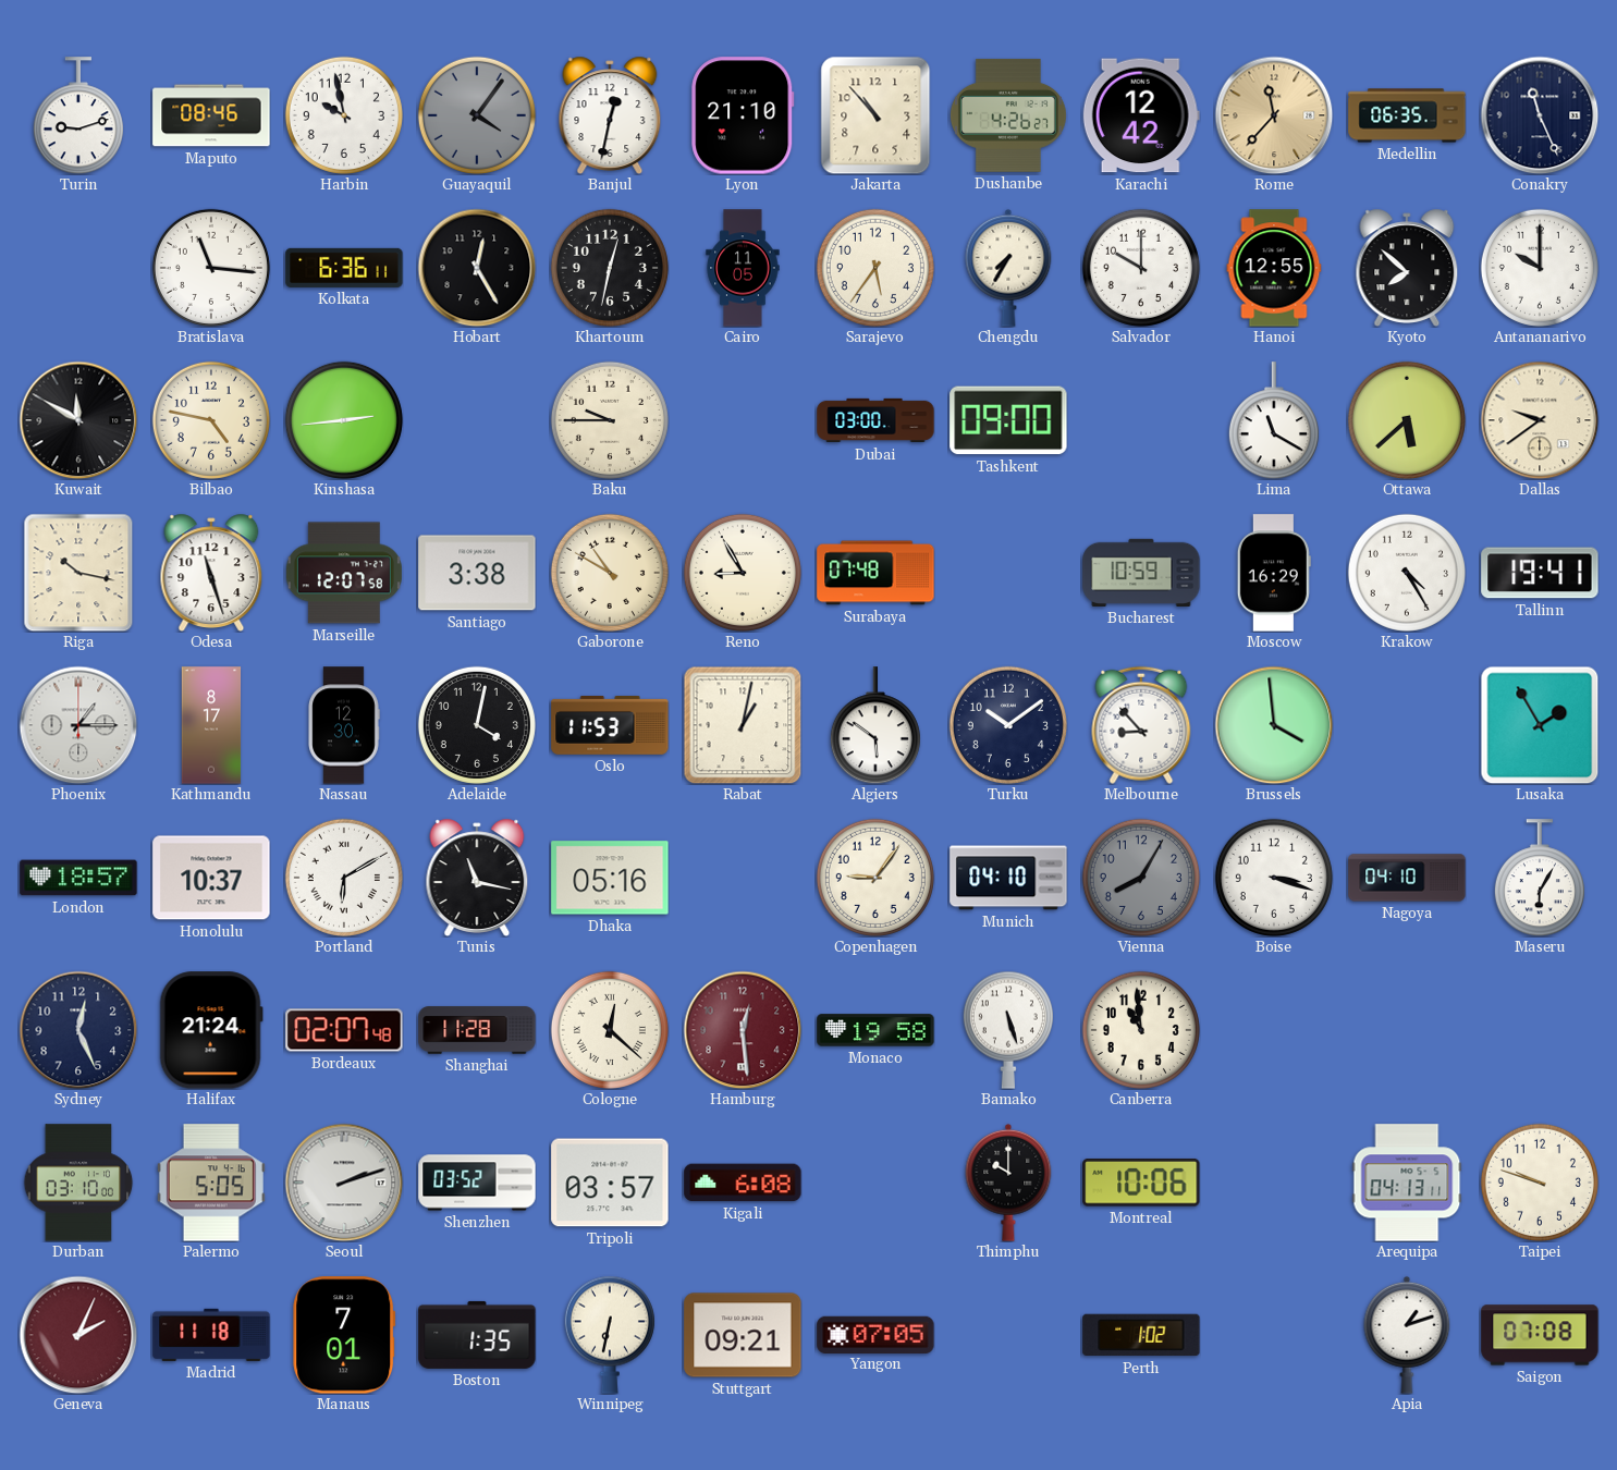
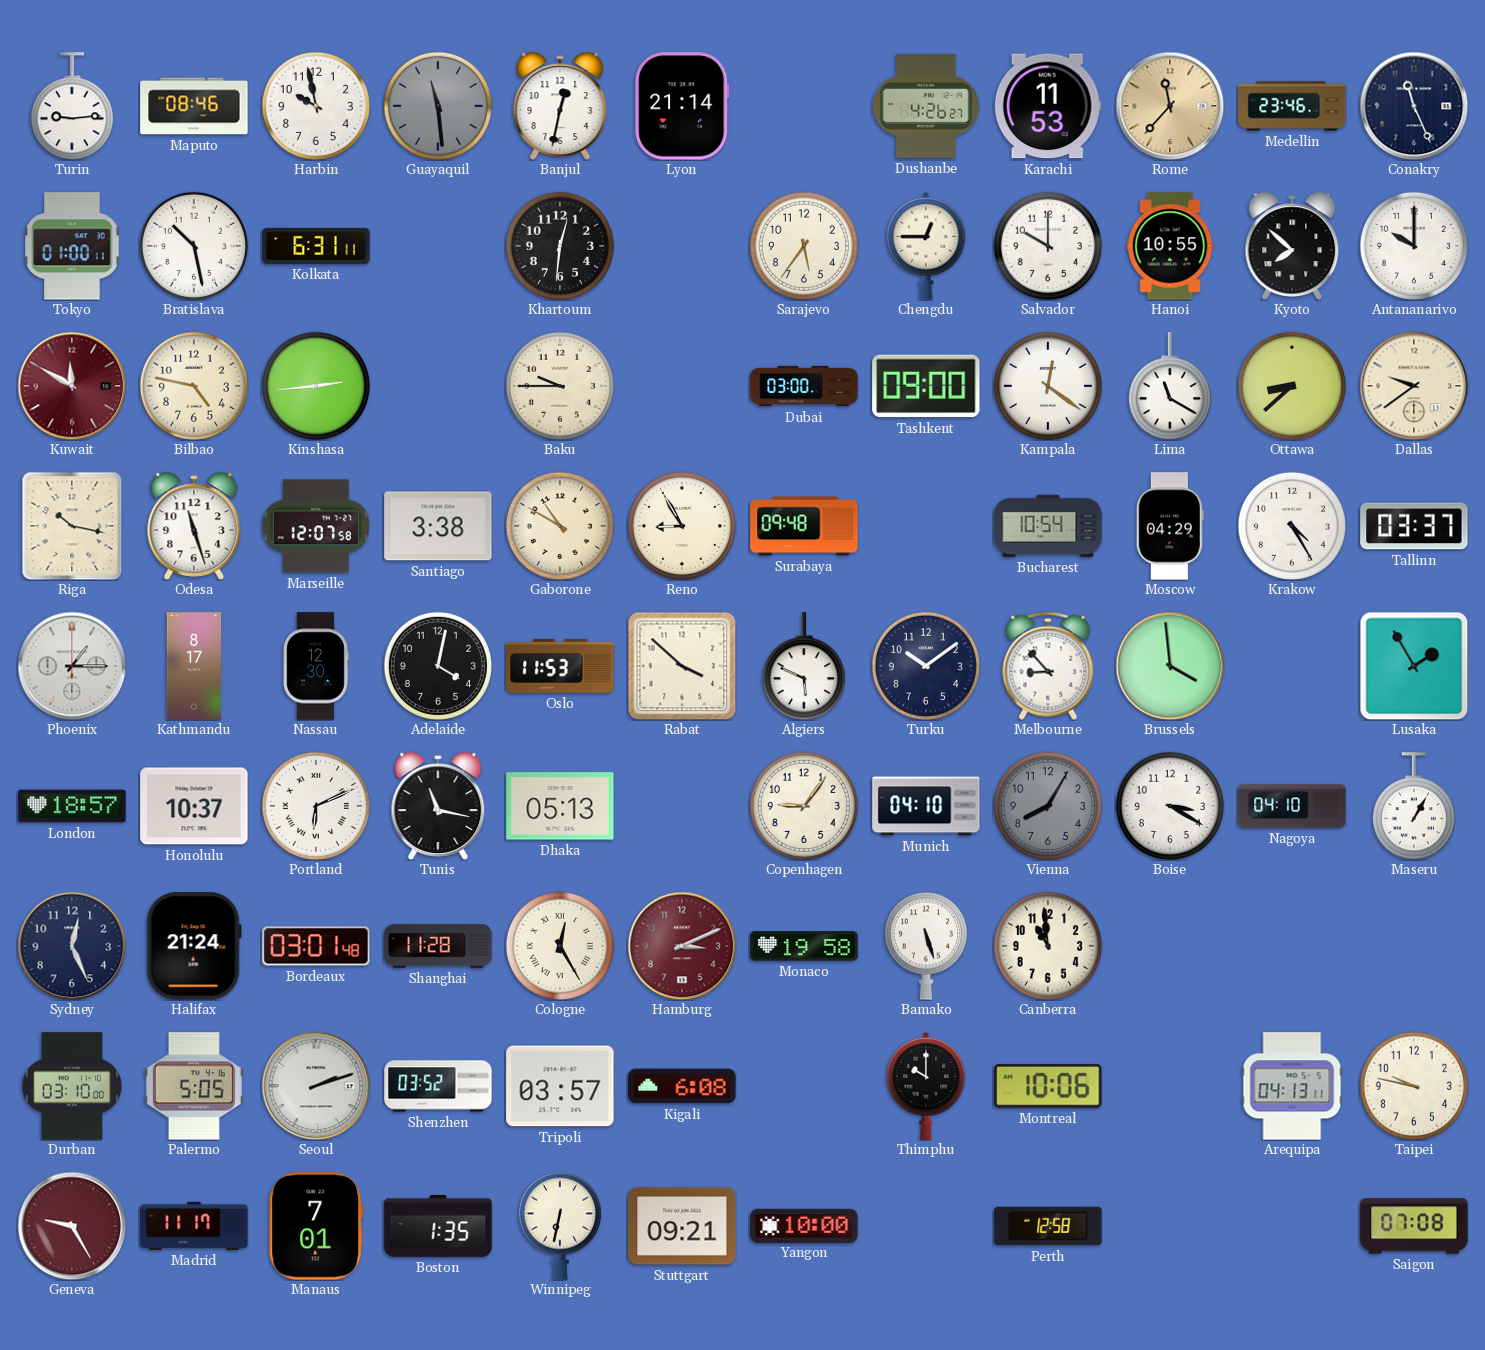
Turin: 9:12 -> 9:14
Guayaquil: 4:06 -> 11:29
Lyon: 21:10 -> 21:14
Jakarta: 10:53 -> none
Karachi: 12:42 -> 11:53
Medellin: 06:35 -> 23:46
Tokyo: none -> 01:00
Bratislava: 11:16 -> 10:28
Kolkata: 6:36 -> 6:31
Hobart: 12:25 -> none
Khartoum: 12:32 -> 12:31
Cairo: 11:05 -> none
Chengdu: 7:35 -> 12:45
Hanoi: 12:55 -> 10:55
Kuwait dial: black -> burgundy
Kampala: none -> 12:21
Ottawa: 5:38 -> 8:38
Surabaya: 07:48 -> 09:48
Bucharest: 10:59 -> 10:54
Moscow: 16:29 -> 04:29
Tallinn: 19:41 -> 03:37
Rabat: 1:02 -> 3:52
Algiers: 5:51 -> 5:49
Portland: 6:10 -> 6:11
Dhaka: 05:16 -> 05:13
Boise: 3:18 -> 3:20
Maseru: 6:05 -> 1:05
Bordeaux: 02:07 -> 03:01
Cologne: 12:22 -> 12:25
Hamburg: 12:29 -> 3:11
Taipei: 9:48 -> 9:47
Geneva: 2:04 -> 9:25
Madrid: 11:18 -> 11:17
Yangon: 07:05 -> 10:00
Perth: 1:02 -> 12:58
Apia: 1:12 -> none
